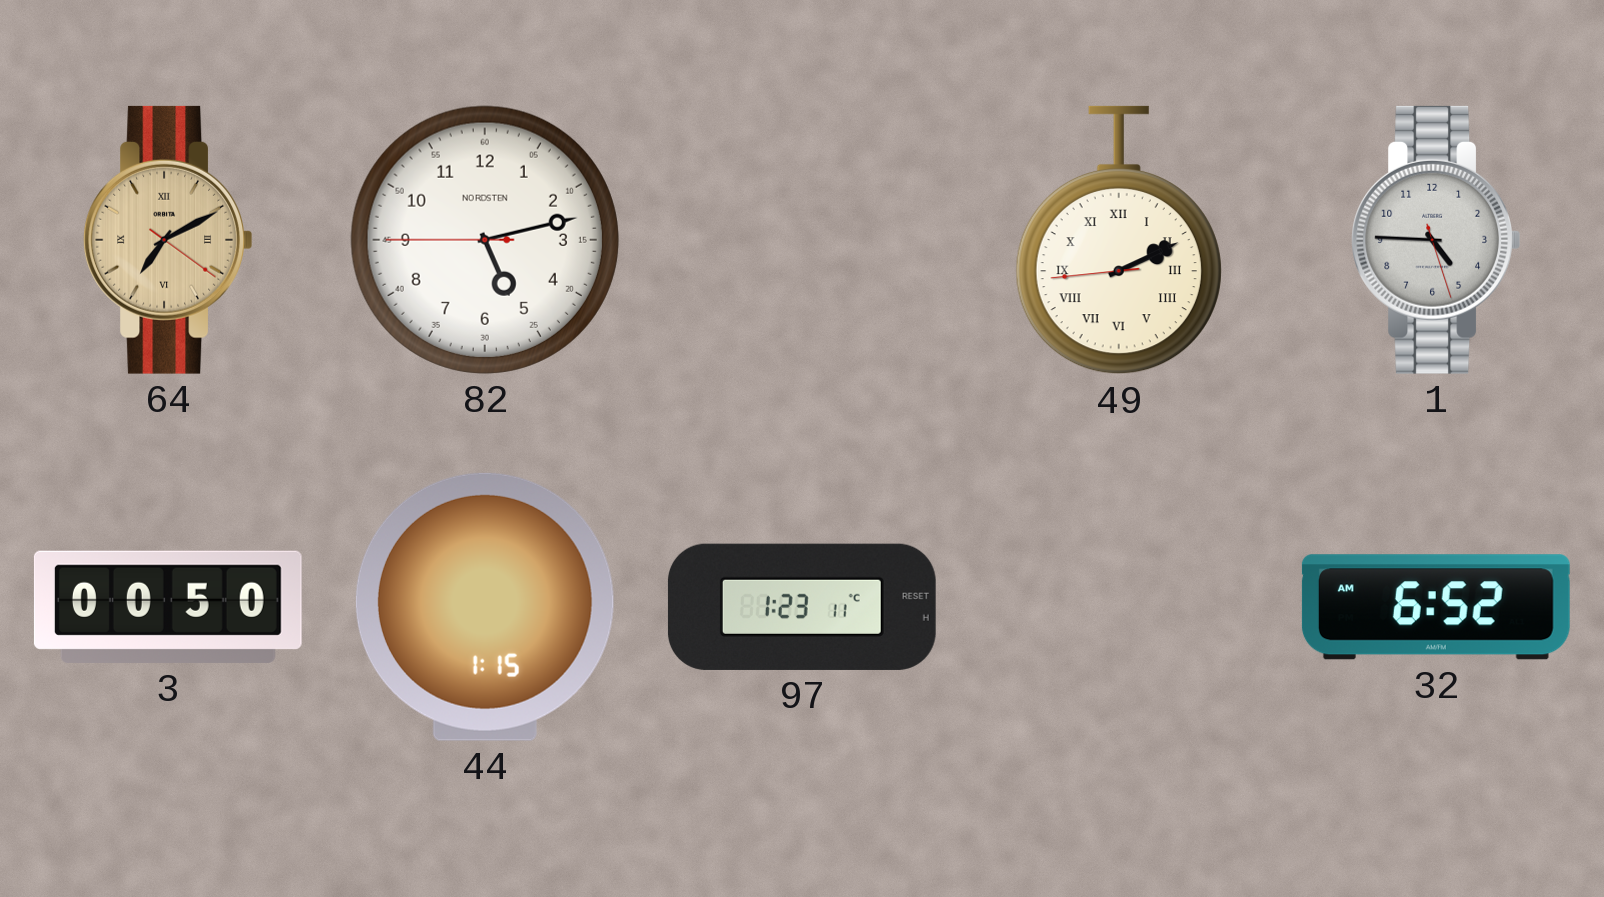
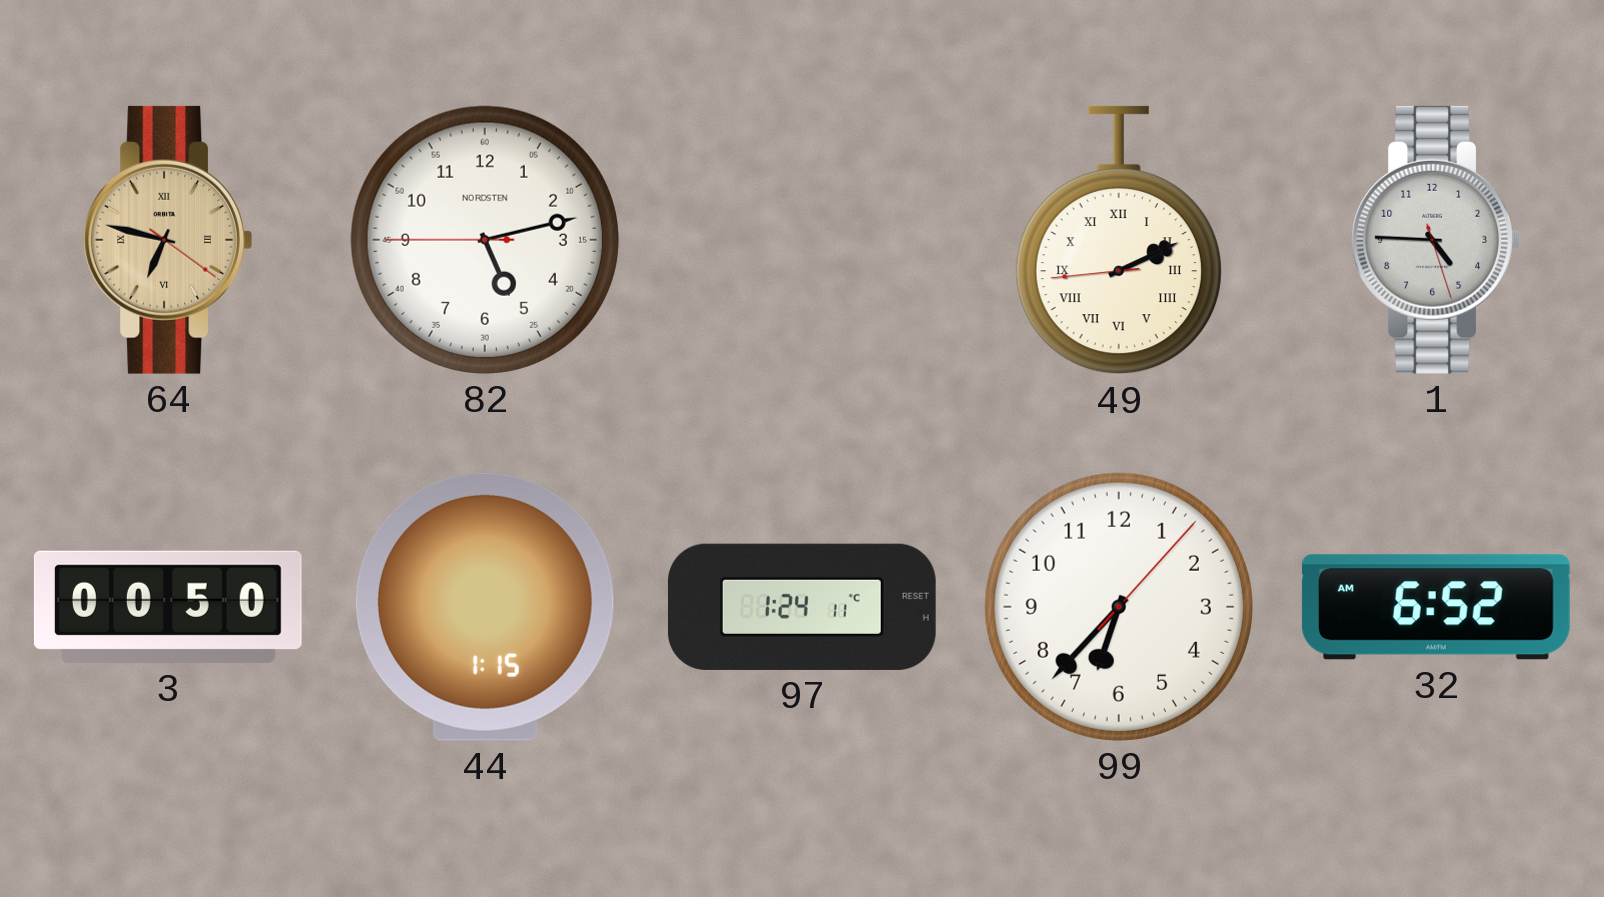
64: 7:10 -> 6:47
97: 1:23 -> 1:24
99: none -> 6:37
